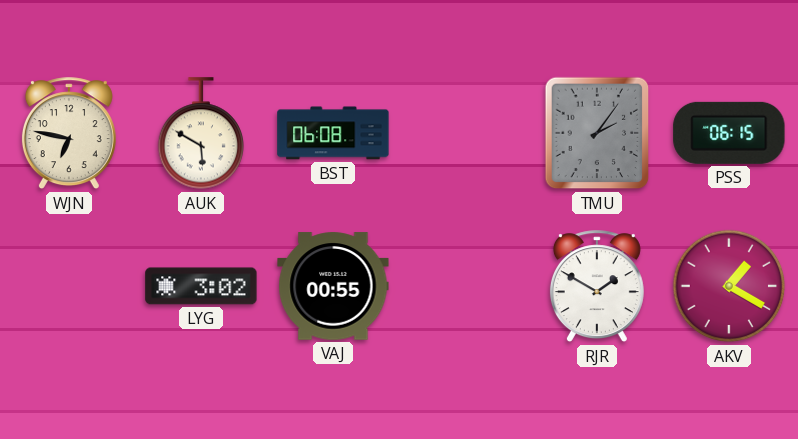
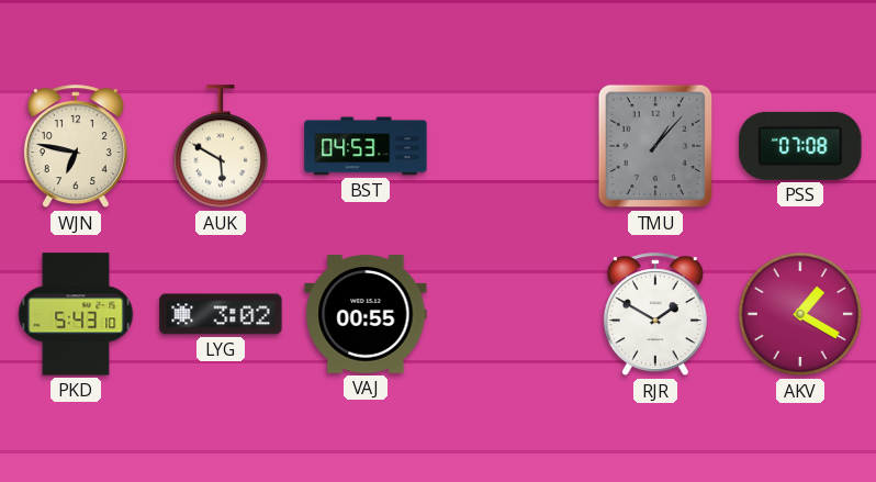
BST: 06:08 -> 04:53
TMU: 2:06 -> 1:07
PSS: 06:15 -> 07:08
PKD: none -> 5:43
